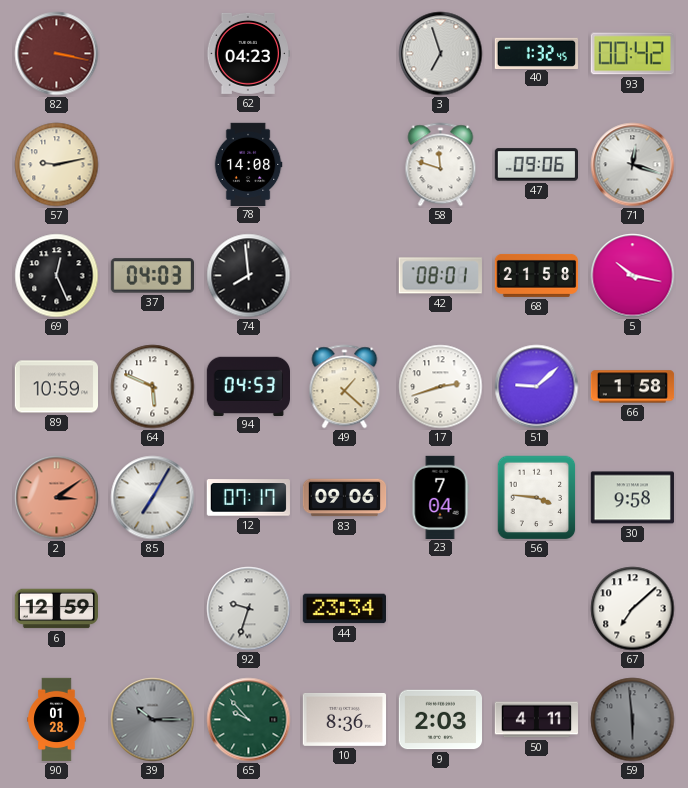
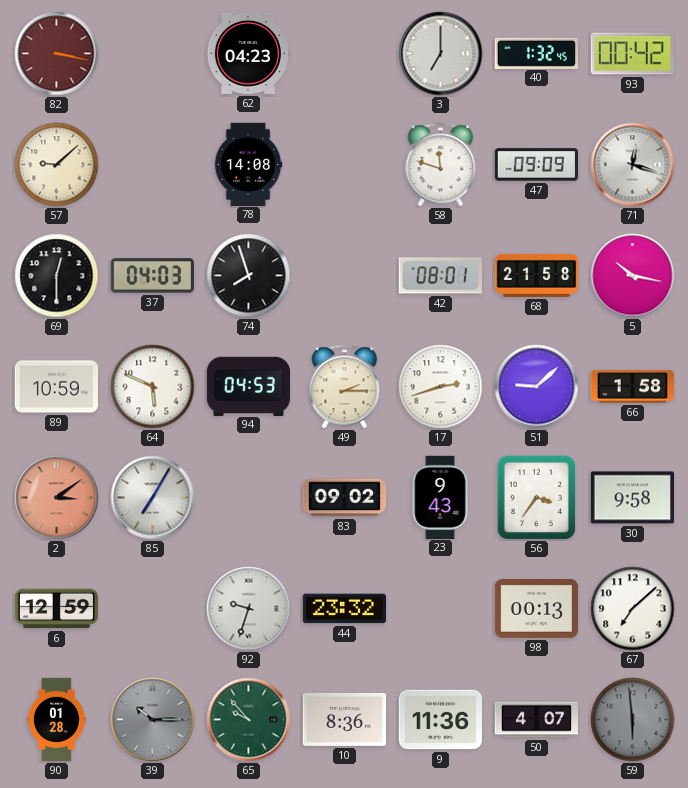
3: 6:57 -> 7:00
57: 9:13 -> 9:08
47: 09:06 -> 09:09
69: 12:26 -> 12:30
74: 7:59 -> 7:57
49: 1:22 -> 2:15
12: 07:17 -> none
83: 09:06 -> 09:02
23: 7:04 -> 9:43
56: 3:46 -> 3:36
44: 23:34 -> 23:32
98: none -> 00:13
9: 2:03 -> 11:36
50: 4:11 -> 4:07
